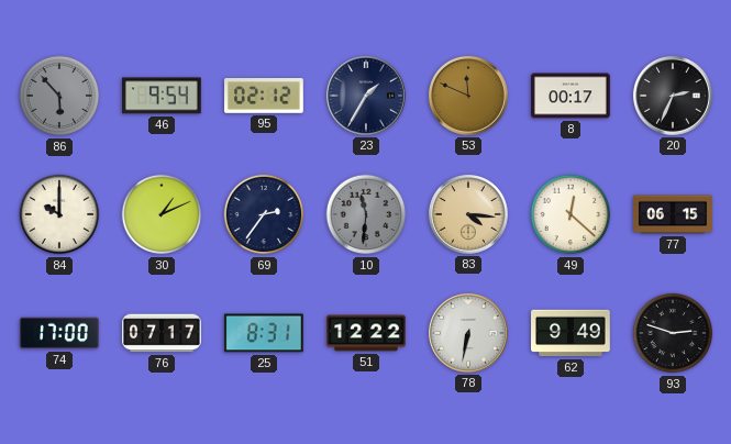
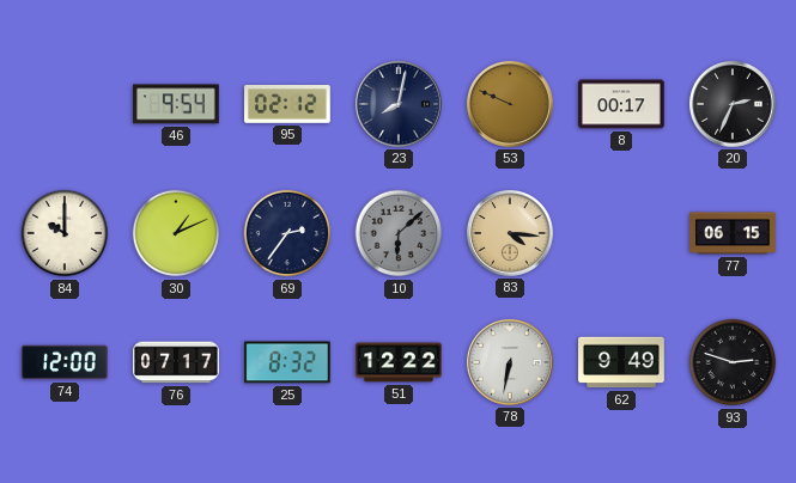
86: 5:53 -> none
23: 1:35 -> 8:02
53: 11:49 -> 9:49
10: 11:31 -> 6:08
49: 12:22 -> none
74: 17:00 -> 12:00
25: 8:31 -> 8:32
